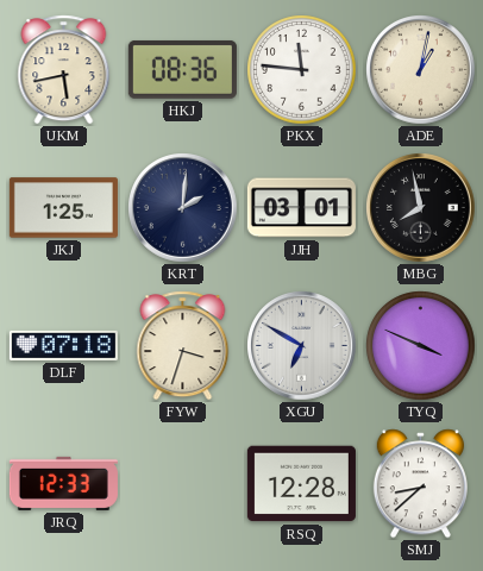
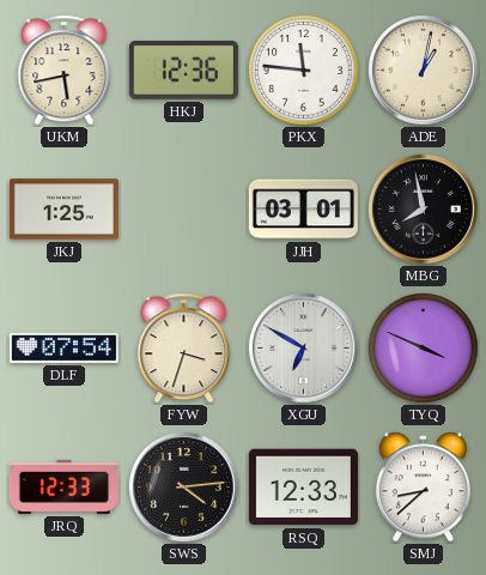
HKJ: 08:36 -> 12:36
KRT: 2:01 -> none
DLF: 07:18 -> 07:54
SWS: none -> 4:14
RSQ: 12:28 -> 12:33
